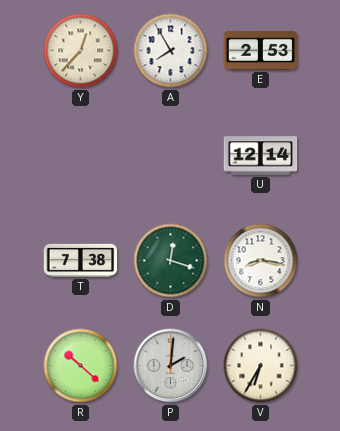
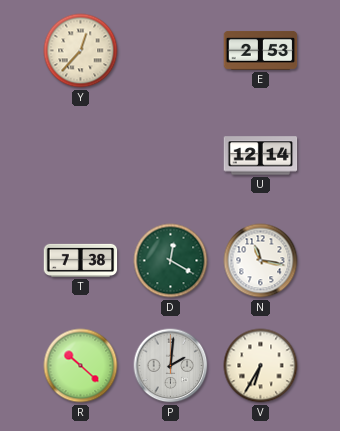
A: 7:55 -> none
D: 12:18 -> 12:20
N: 8:17 -> 11:17
